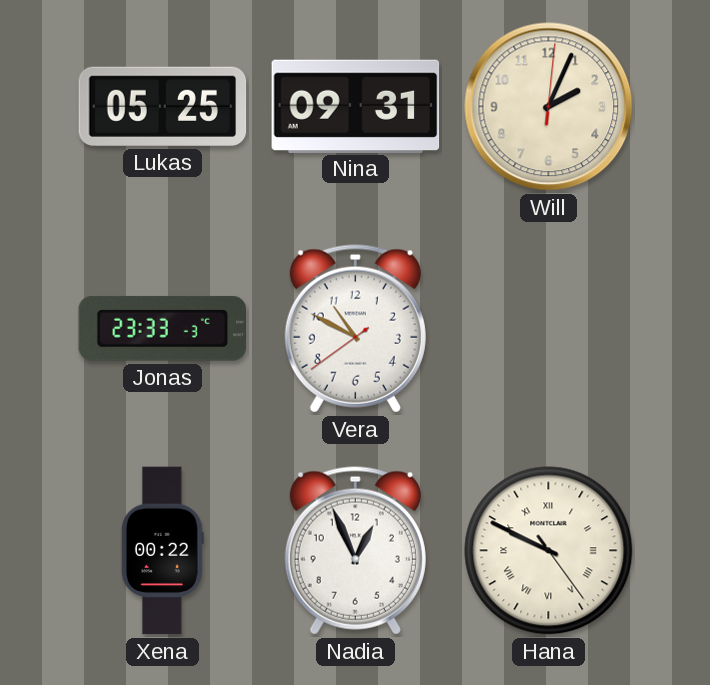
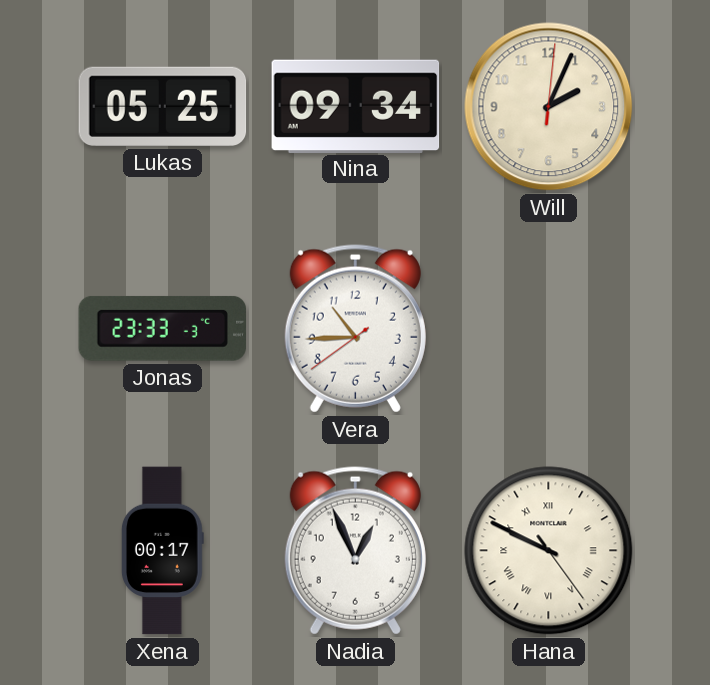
Nina: 09:31 -> 09:34
Vera: 10:49 -> 10:44
Xena: 00:22 -> 00:17
